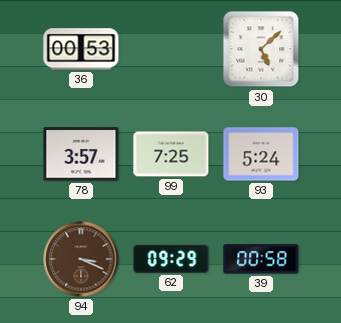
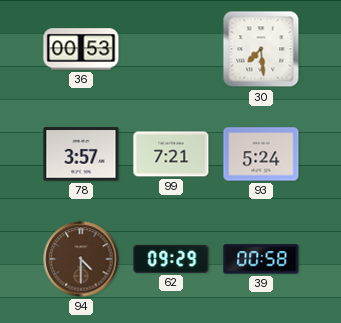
30: 5:08 -> 7:29
99: 7:25 -> 7:21
94: 3:19 -> 4:30
